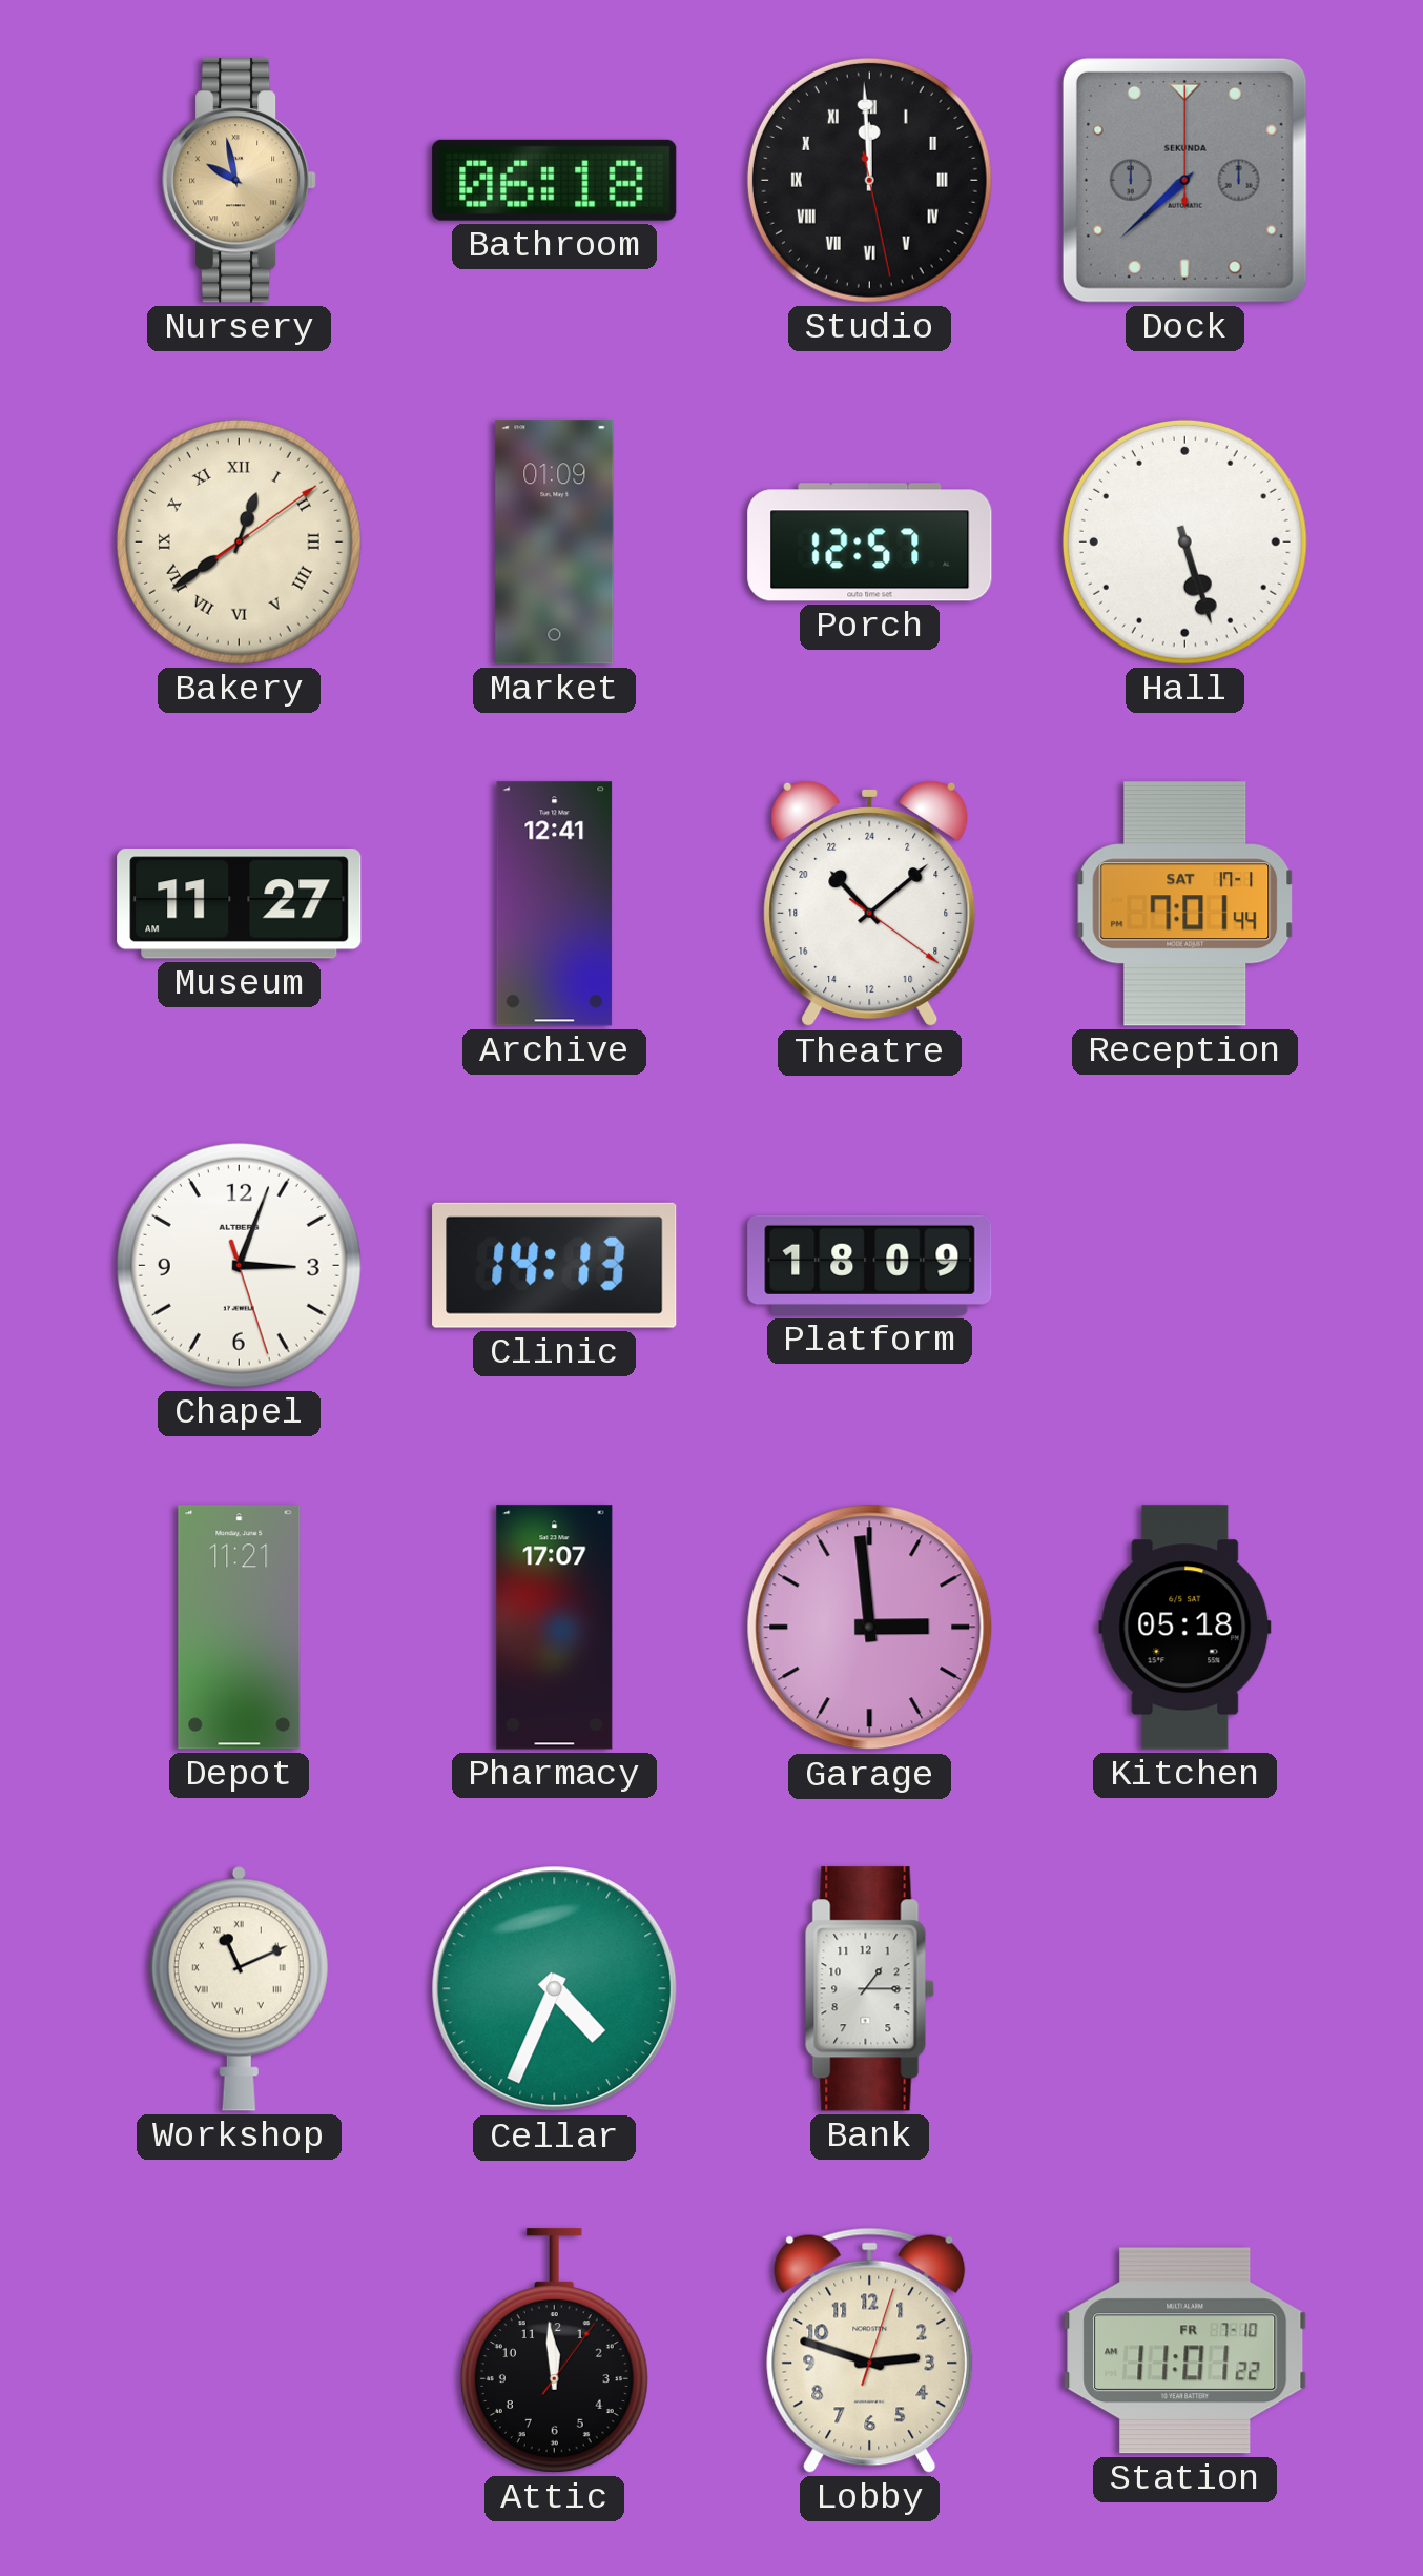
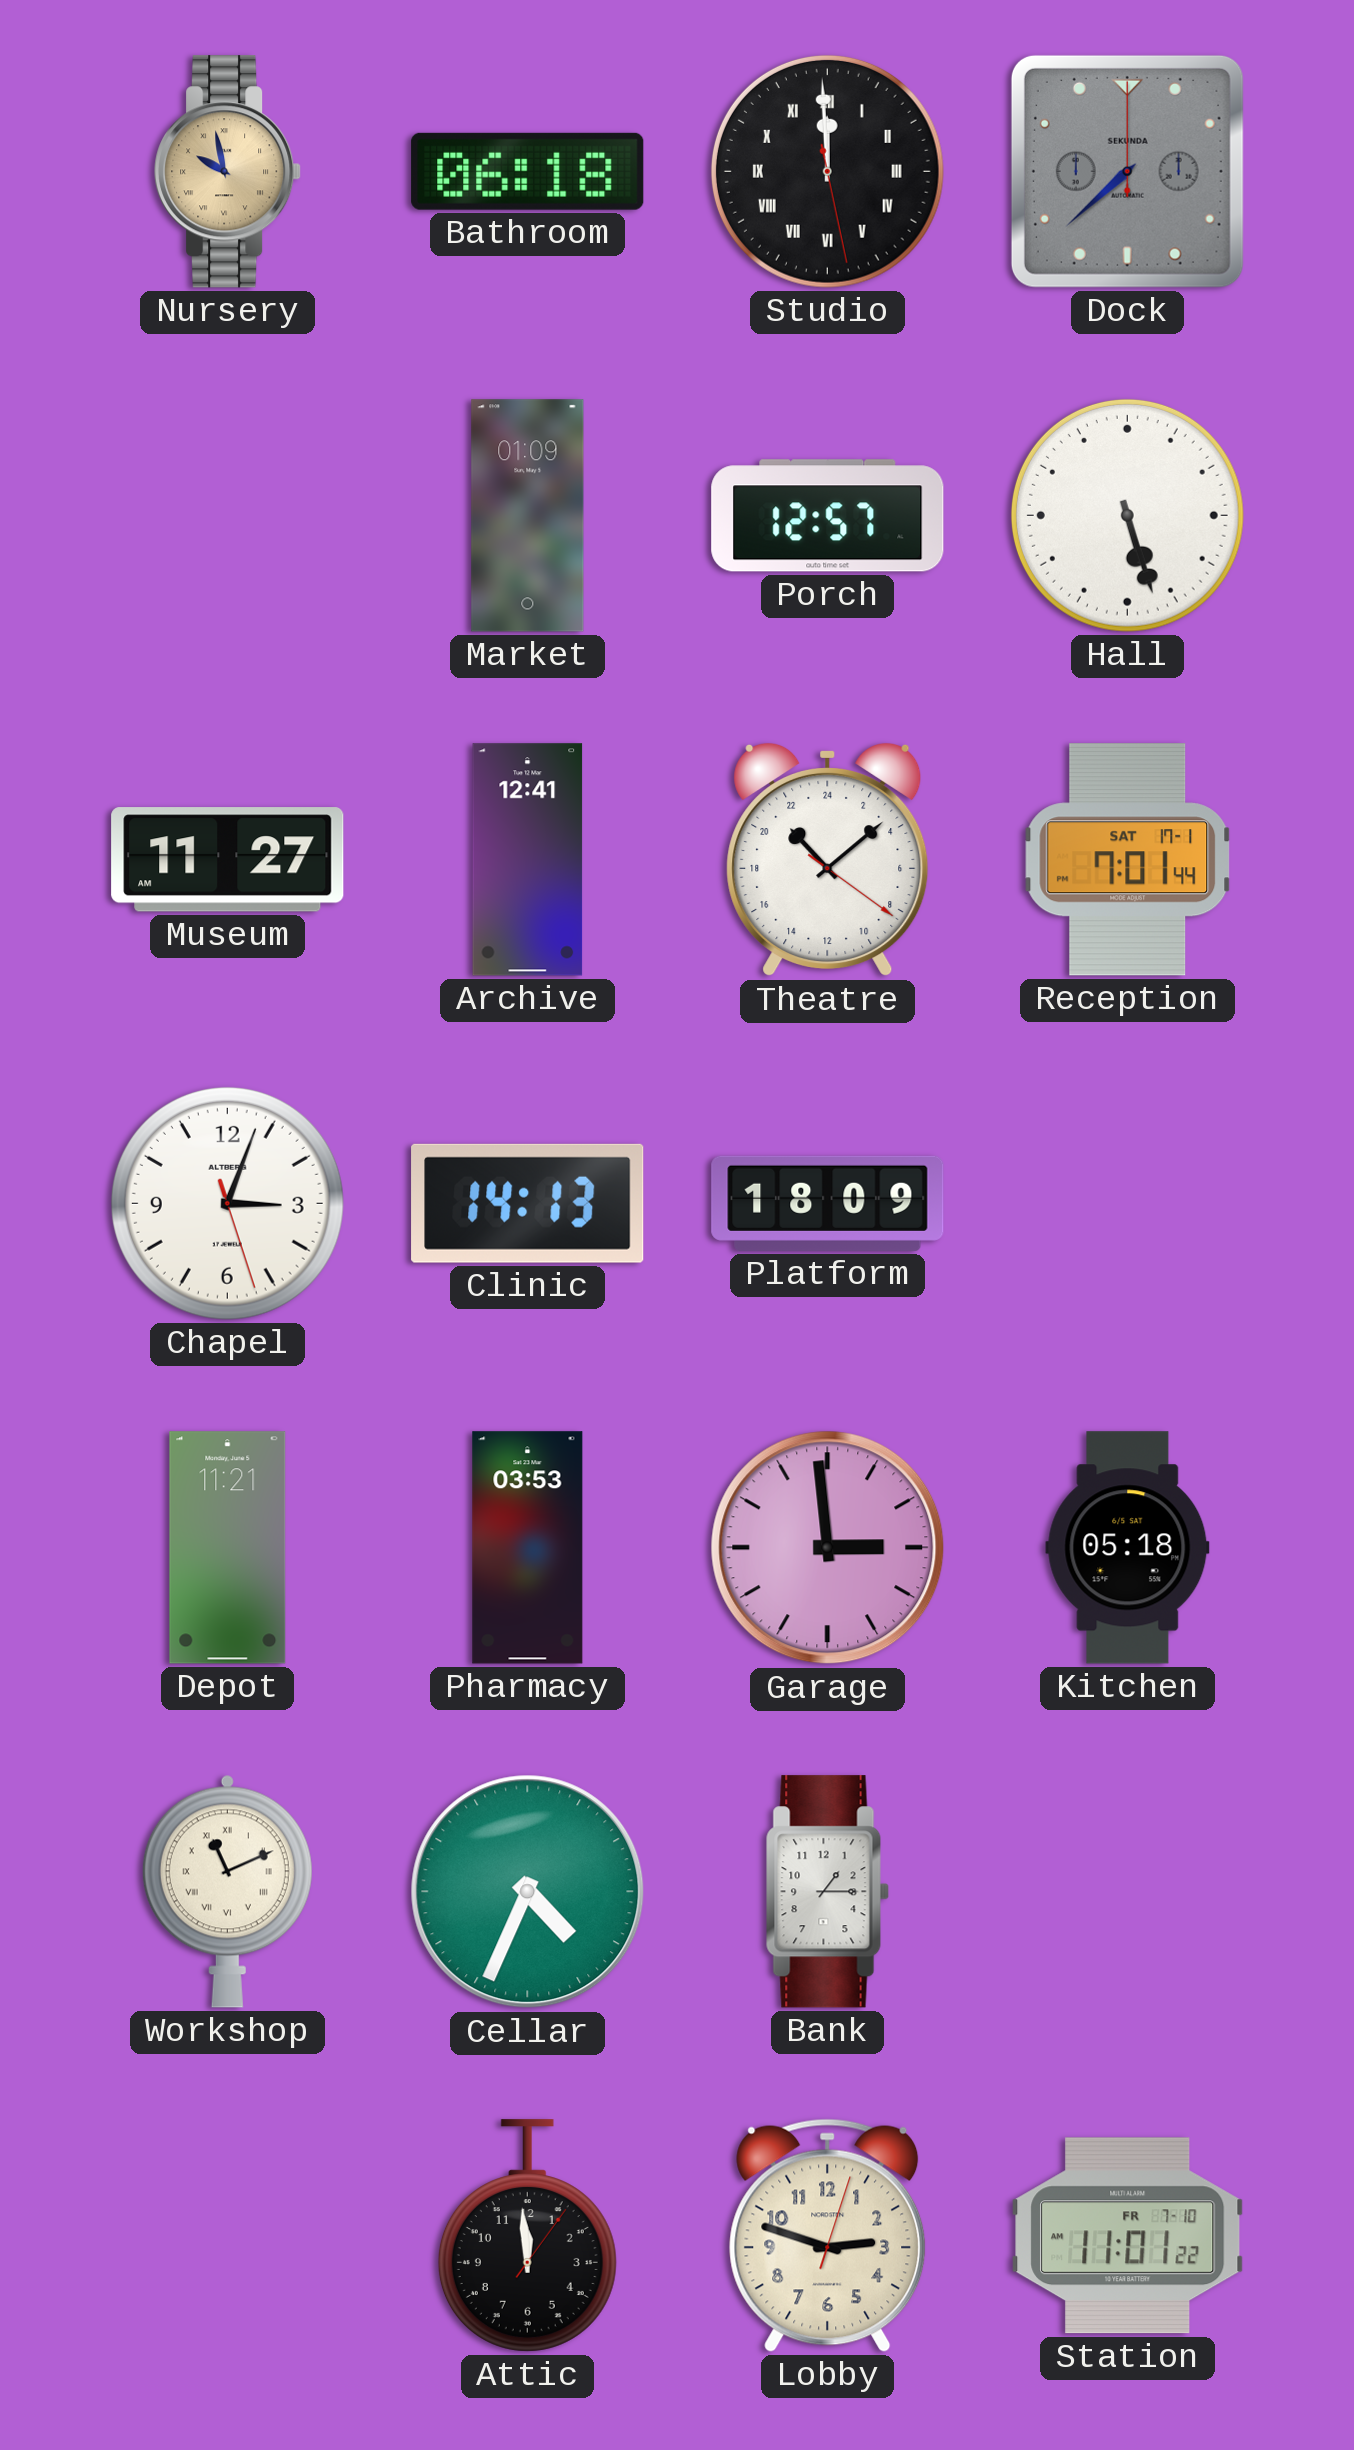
Bakery: 12:39 -> none
Pharmacy: 17:07 -> 03:53
